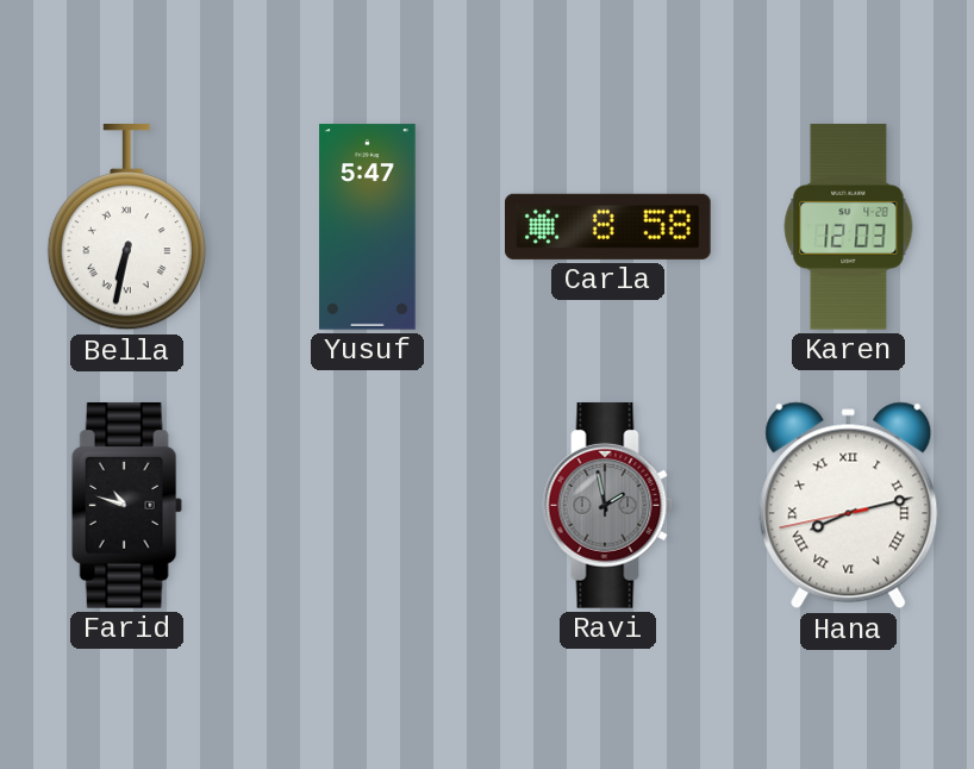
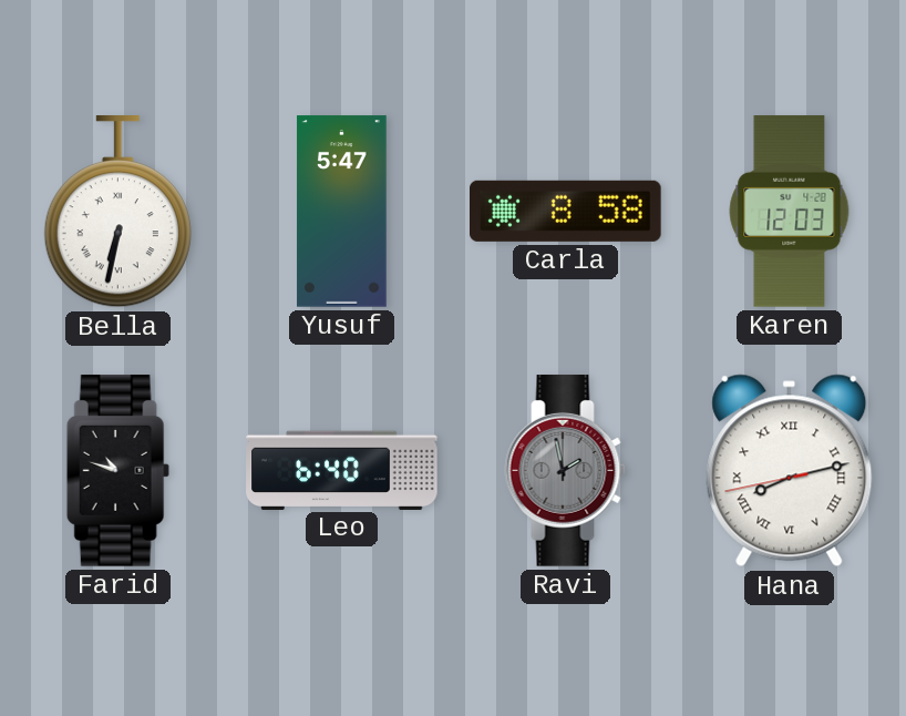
Leo: none -> 6:40
